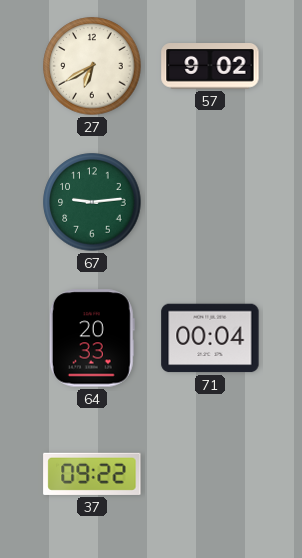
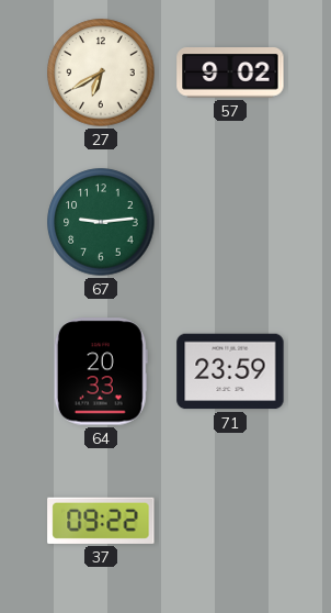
71: 00:04 -> 23:59
